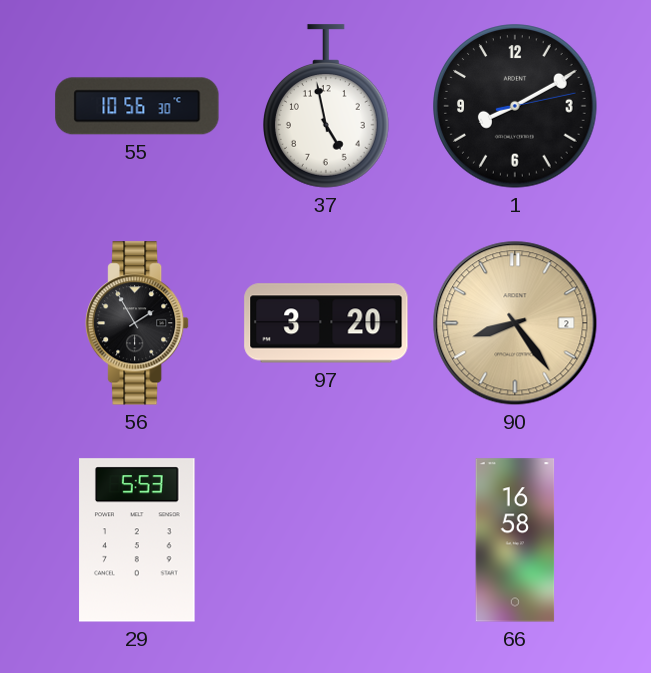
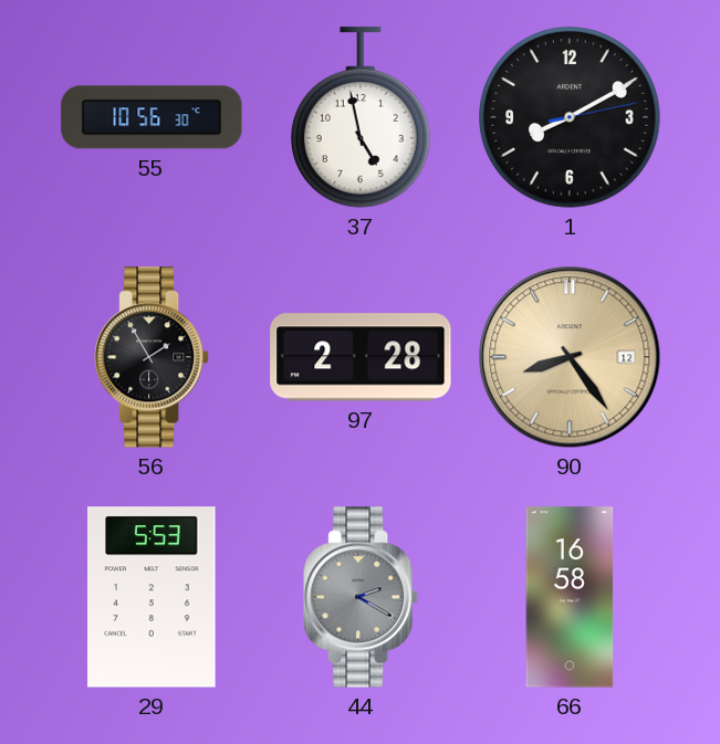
97: 3:20 -> 2:28
90 date: 2 -> 12
44: none -> 2:20
